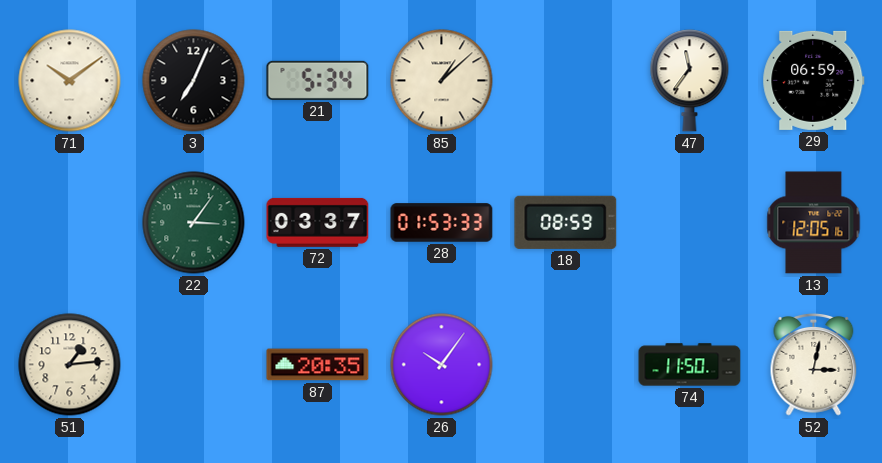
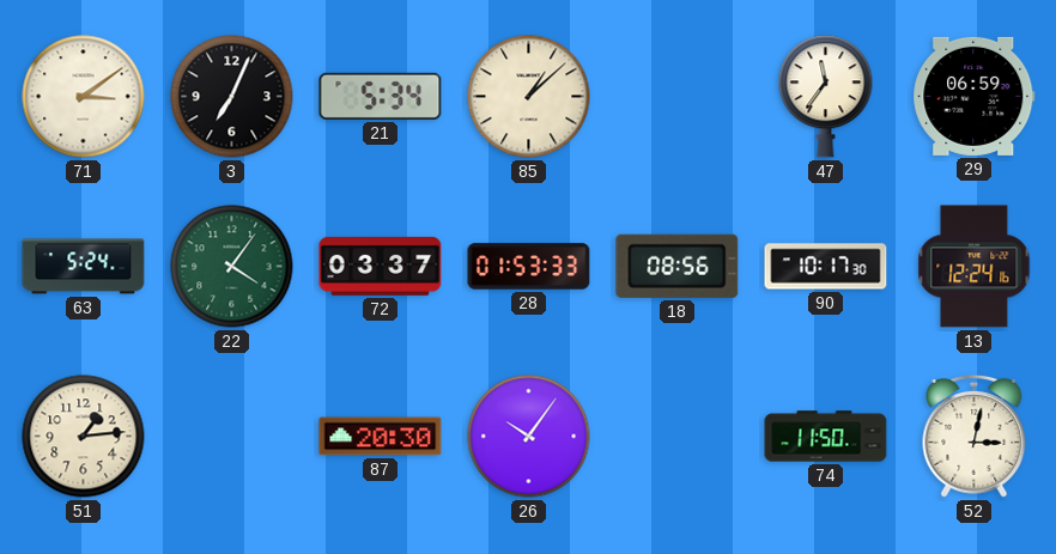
71: 10:09 -> 3:09
63: none -> 5:24
22: 3:06 -> 4:06
18: 08:59 -> 08:56
90: none -> 10:17
13: 12:05 -> 12:24
87: 20:35 -> 20:30
